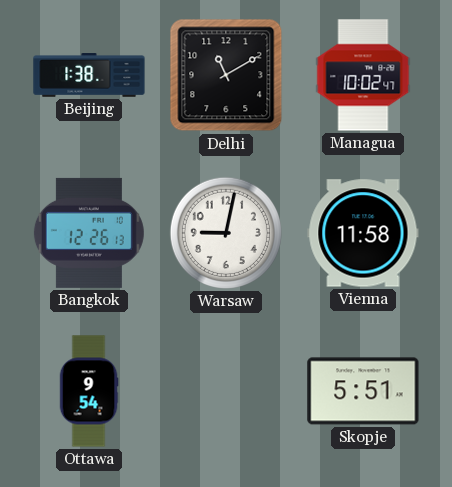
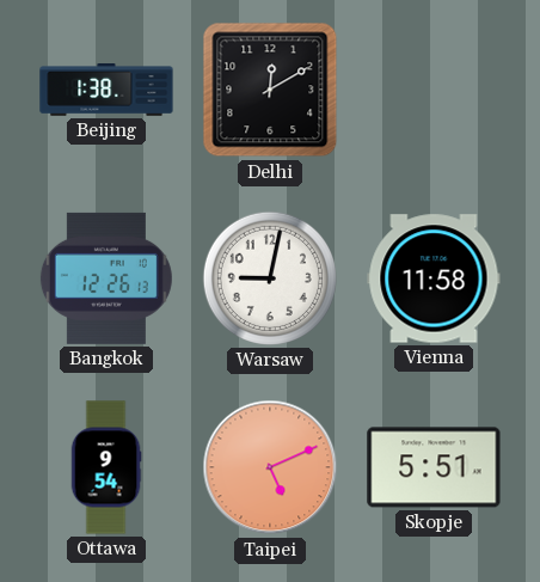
Delhi: 11:10 -> 12:10
Managua: 10:02 -> none
Taipei: none -> 5:11
